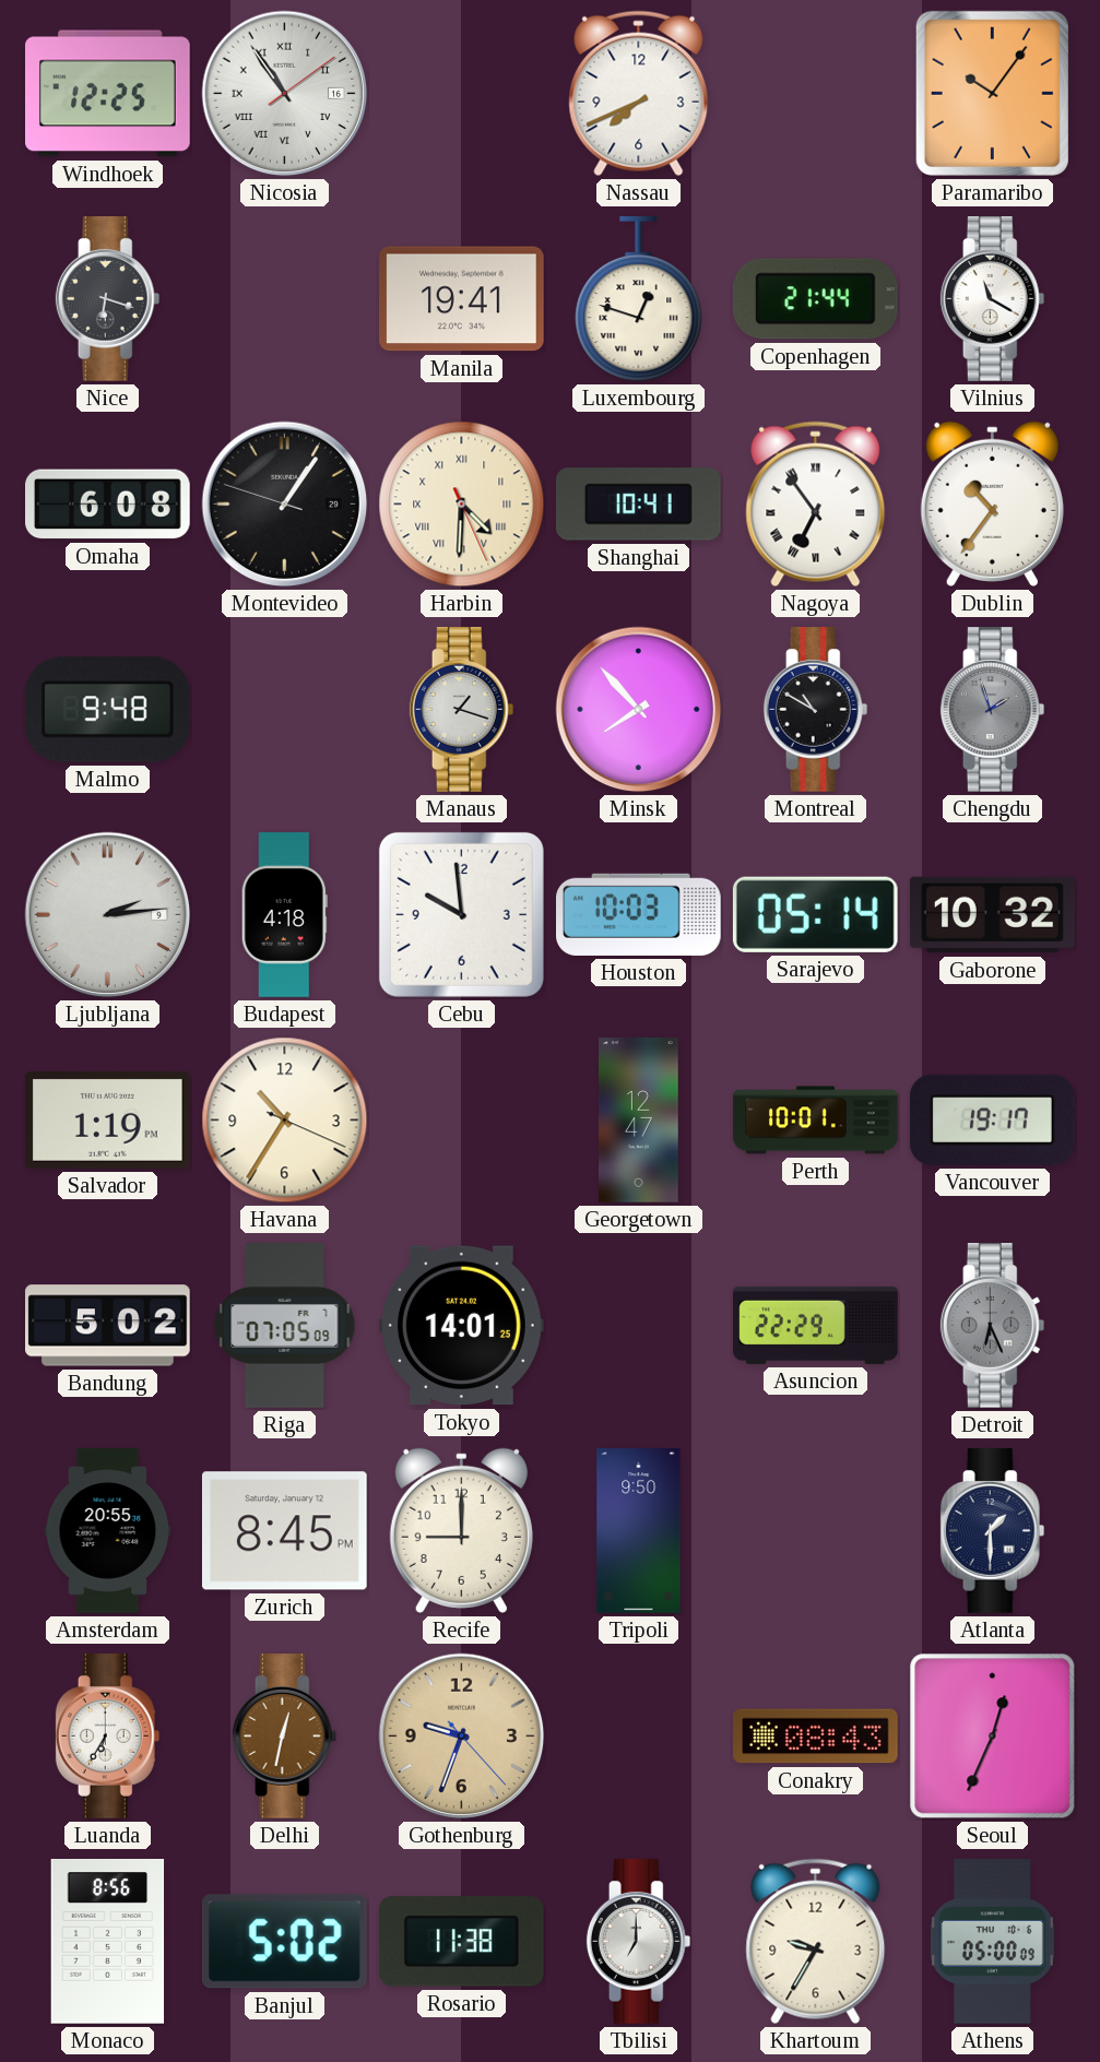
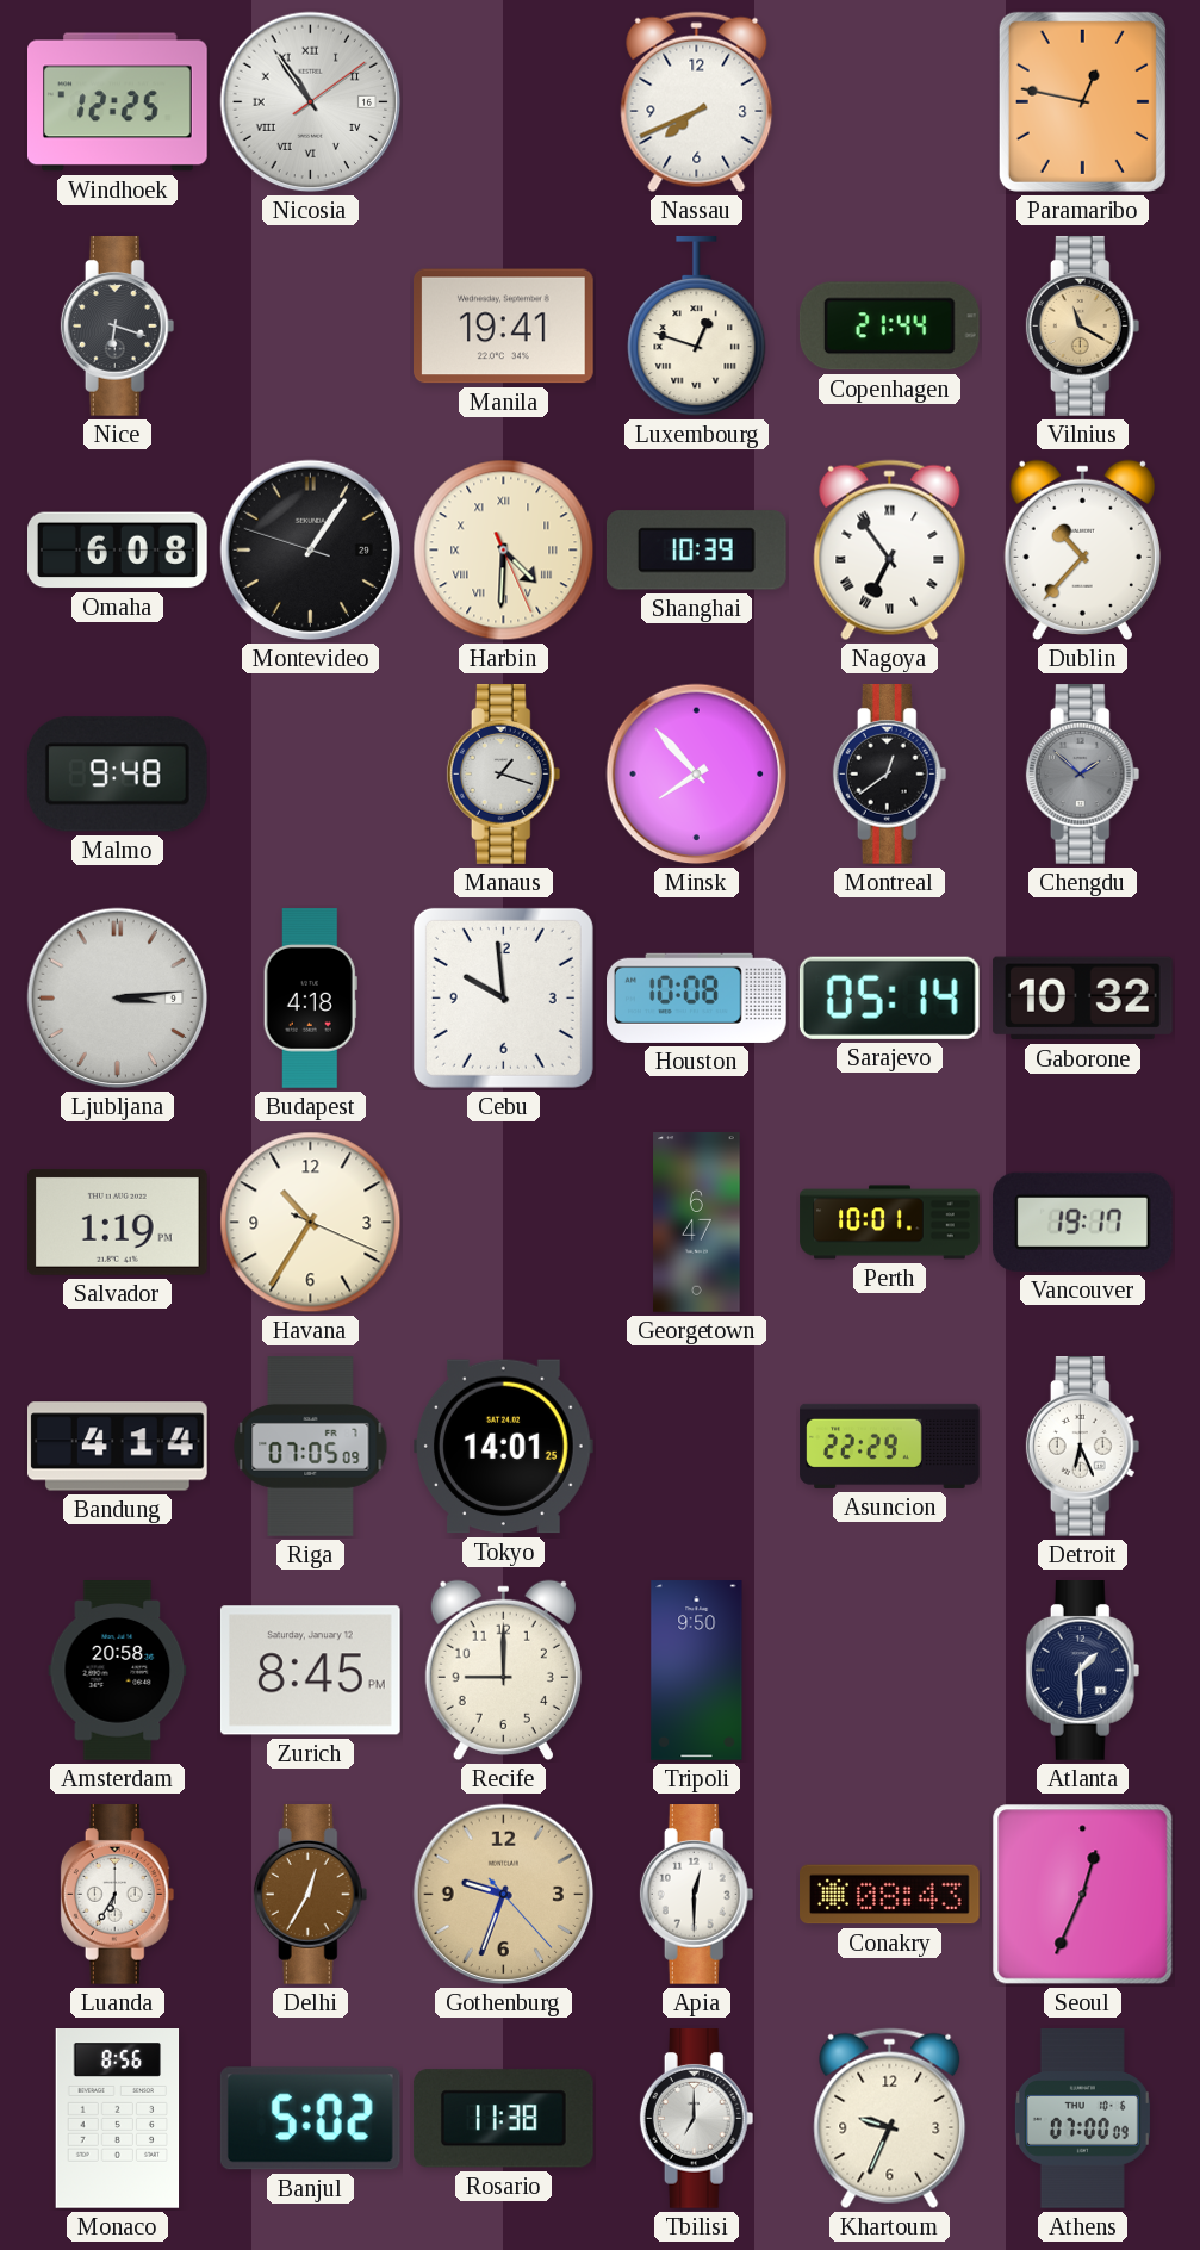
Paramaribo: 10:06 -> 12:47
Vilnius dial: white -> champagne
Shanghai: 10:41 -> 10:39
Dublin: 10:36 -> 10:37
Montreal: 10:50 -> 12:39
Chengdu: 1:57 -> 1:52
Ljubljana: 2:14 -> 3:14
Houston: 10:03 -> 10:08
Georgetown: 12:47 -> 6:47
Bandung: 5:02 -> 4:14
Detroit dial: grey -> white
Amsterdam: 20:55 -> 20:58
Delhi: 12:32 -> 12:35
Apia: none -> 12:30
Khartoum: 9:35 -> 9:34
Athens: 05:00 -> 07:00
